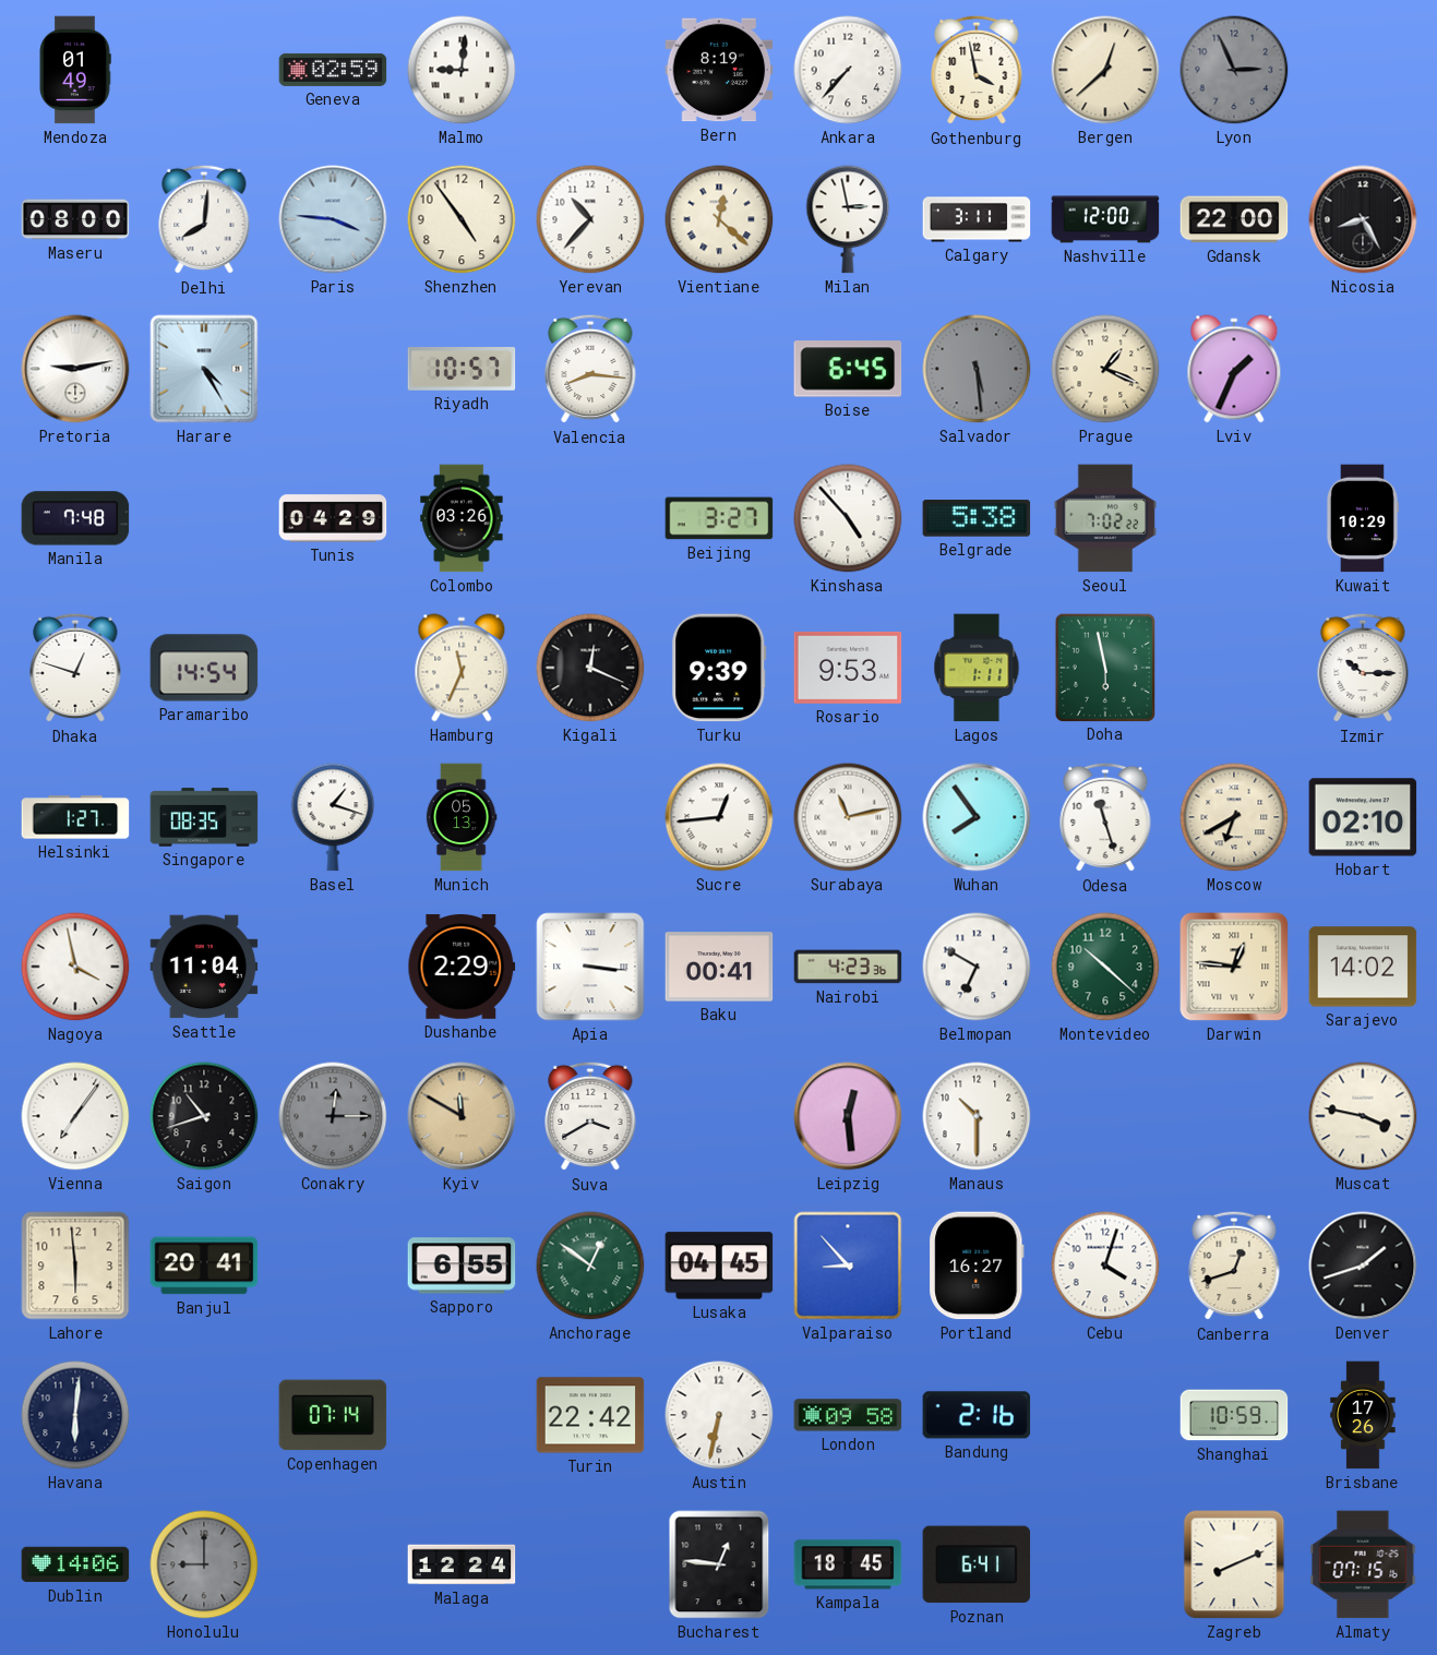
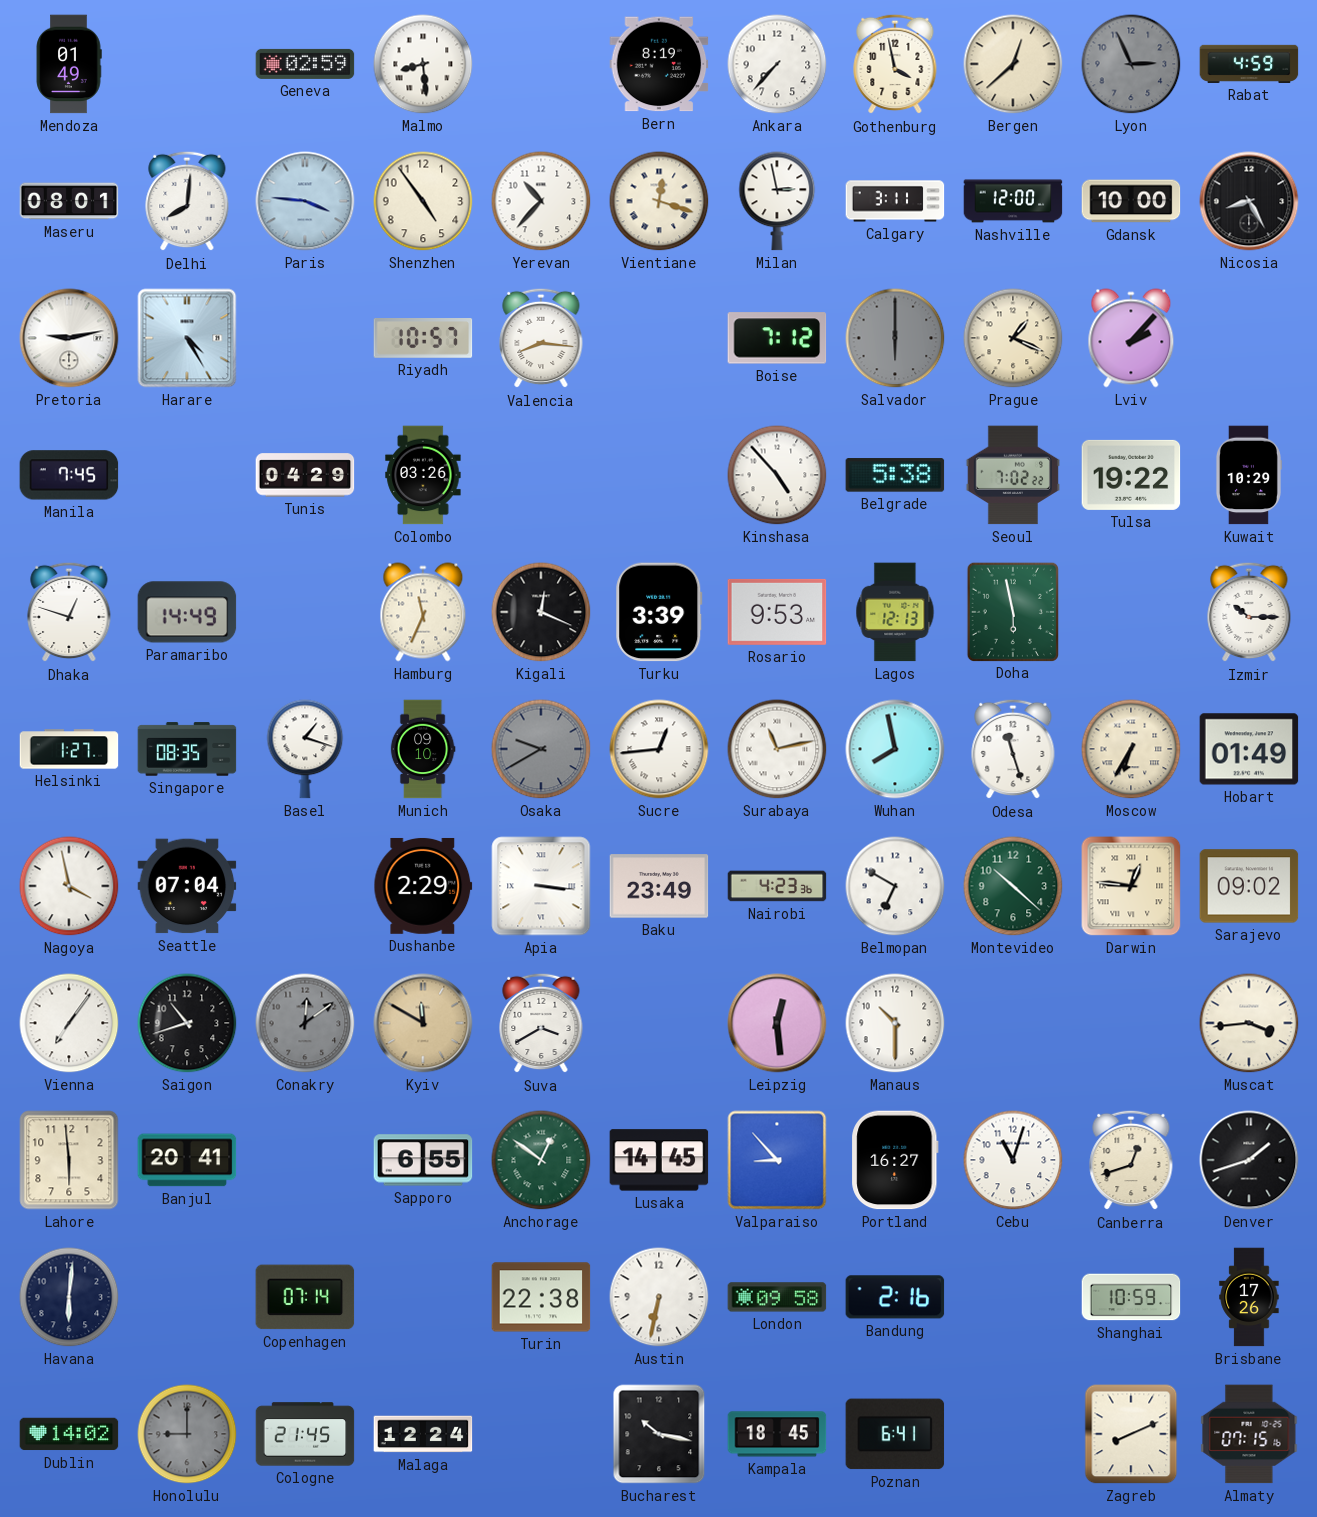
Malmo: 9:01 -> 8:29
Rabat: none -> 4:59
Maseru: 08:00 -> 08:01
Vientiane: 12:22 -> 12:18
Gdansk: 22:00 -> 10:00
Boise: 6:45 -> 7:12
Salvador: 5:29 -> 6:00
Lviv: 1:34 -> 2:07
Manila: 7:48 -> 7:45
Beijing: 3:27 -> none
Tulsa: none -> 19:22
Paramaribo: 14:54 -> 14:49
Turku: 9:39 -> 3:39
Lagos: 1:11 -> 12:13
Munich: 05:13 -> 09:10
Osaka: none -> 9:40
Wuhan: 7:54 -> 7:58
Moscow: 6:40 -> 6:35
Hobart: 02:10 -> 01:49
Seattle: 11:04 -> 07:04
Baku: 00:41 -> 23:49
Sarajevo: 14:02 -> 09:02
Conakry: 12:15 -> 12:09
Muscat: 3:47 -> 3:44
Lusaka: 04:45 -> 14:45
Cebu: 4:03 -> 11:03
Turin: 22:42 -> 22:38
Dublin: 14:06 -> 14:02
Cologne: none -> 21:45
Bucharest: 12:46 -> 10:17
